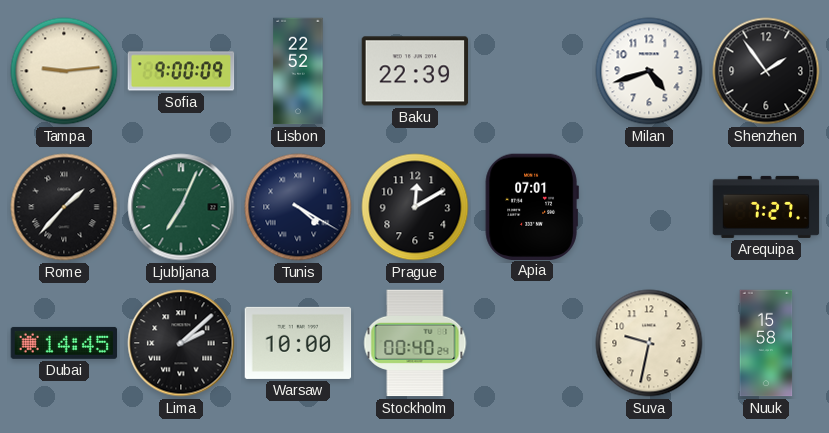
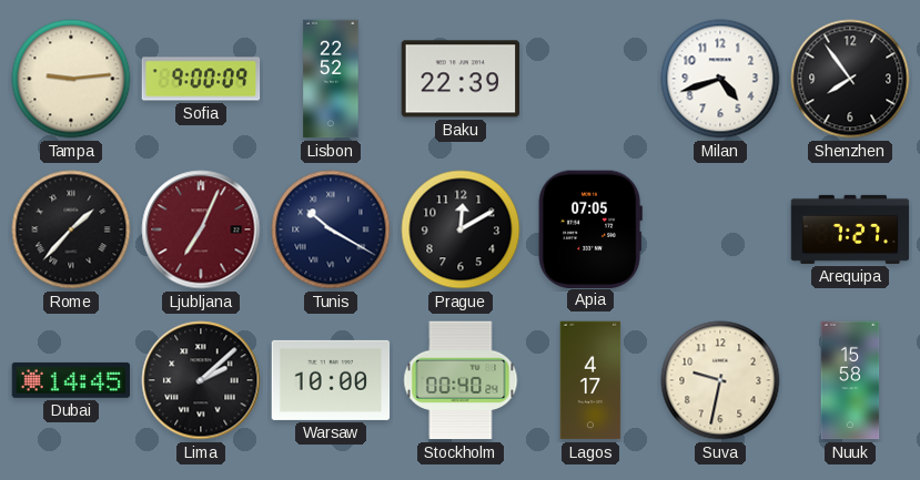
Shenzhen: 1:54 -> 7:54
Ljubljana dial: green -> burgundy
Tunis: 4:20 -> 10:20
Apia: 07:01 -> 07:05
Lagos: none -> 4:17
